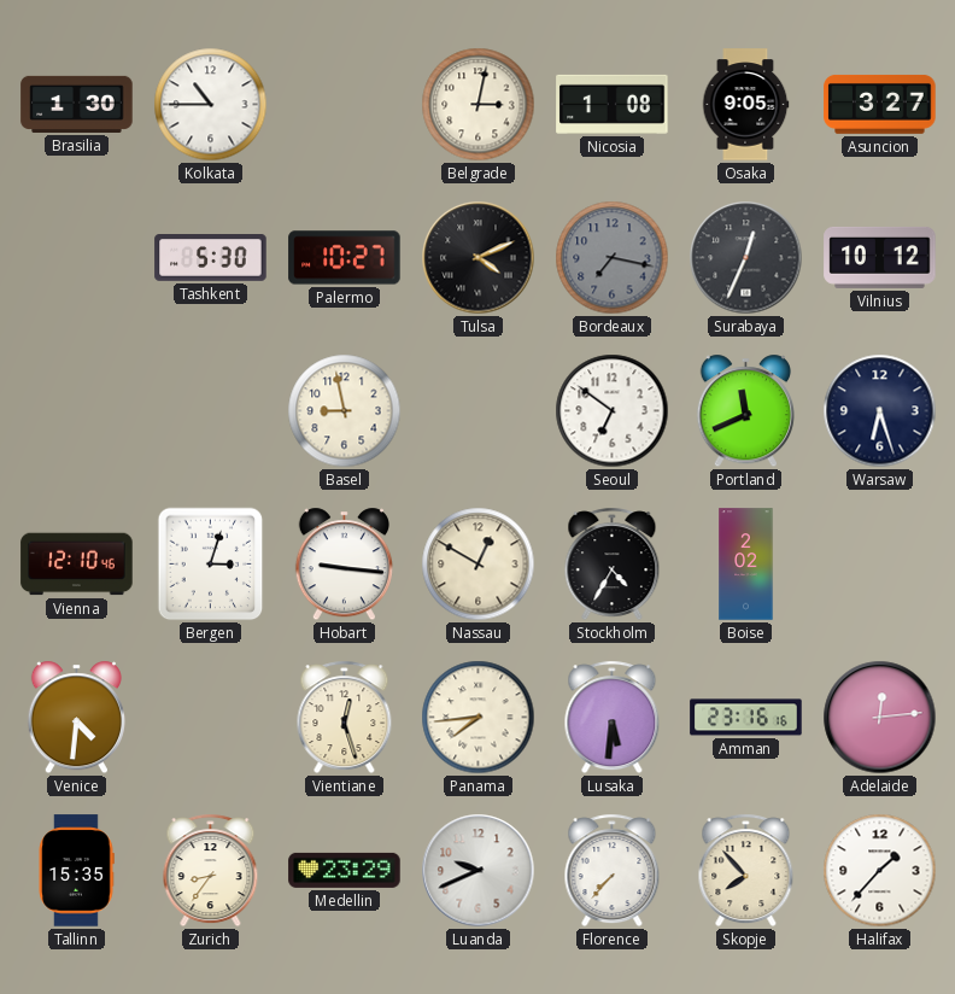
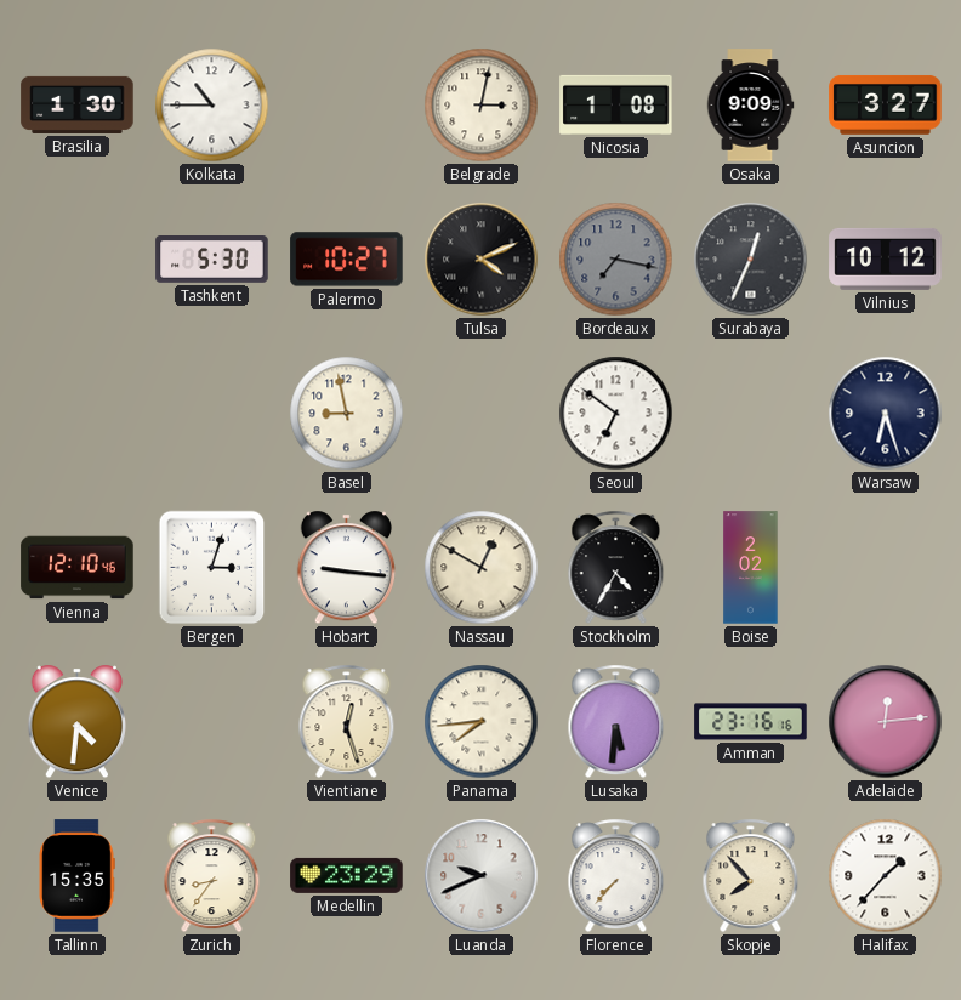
Osaka: 9:05 -> 9:09
Portland: 11:41 -> none
